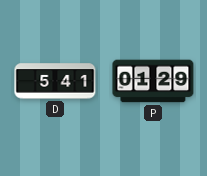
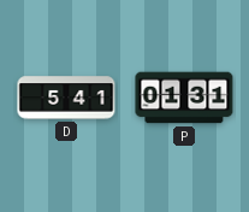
P: 01:29 -> 01:31
